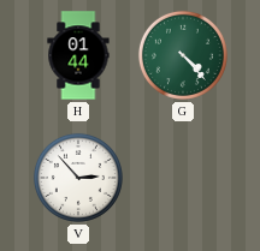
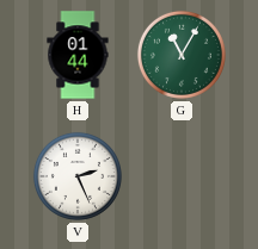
G: 4:23 -> 11:05
V: 2:53 -> 2:26
